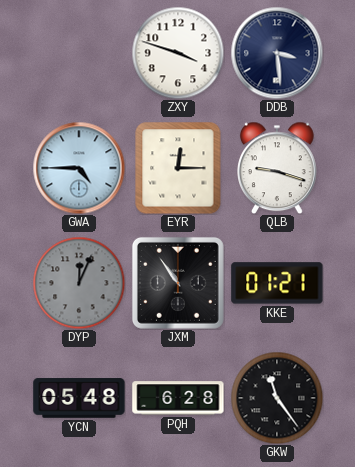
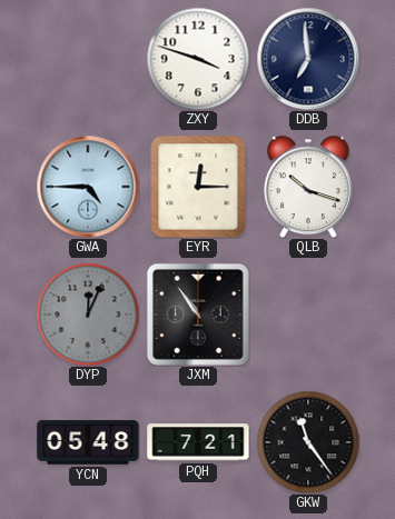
DDB: 3:29 -> 6:59
QLB: 9:18 -> 10:18
KKE: 01:21 -> none
PQH: 6:28 -> 7:21
